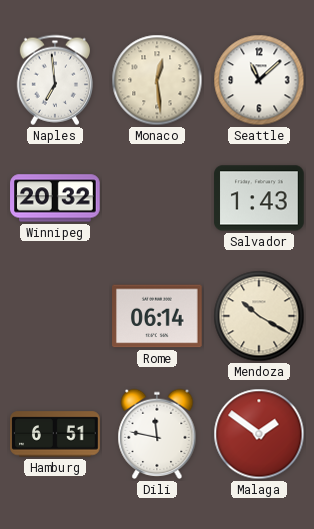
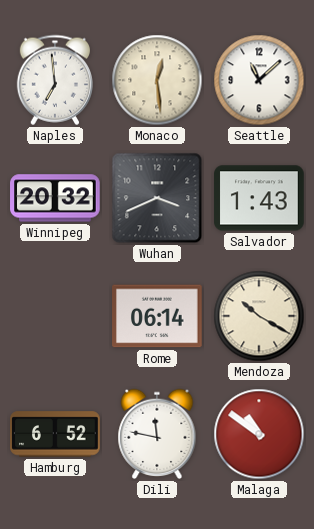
Wuhan: none -> 3:41
Hamburg: 6:51 -> 6:52
Malaga: 1:51 -> 10:51
